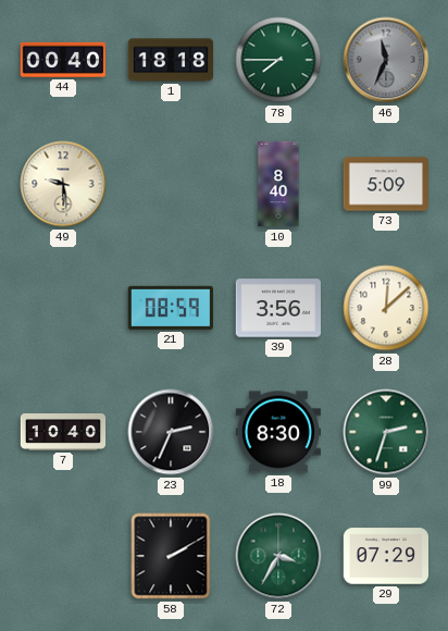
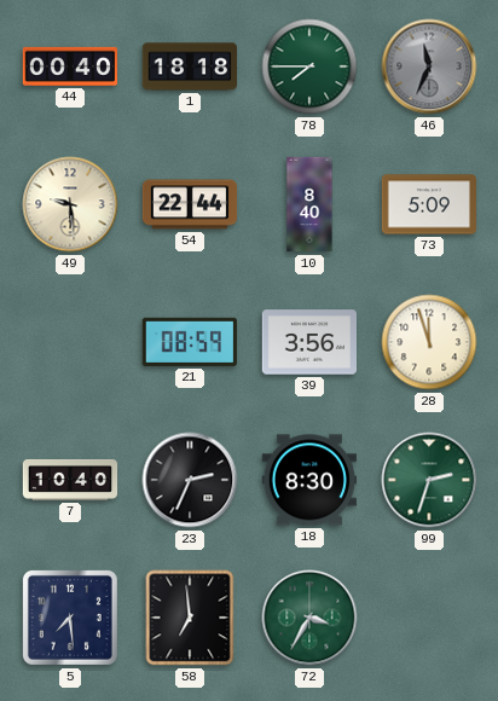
54: none -> 22:44
28: 12:08 -> 11:57
5: none -> 7:29
58: 2:10 -> 6:59
29: 07:29 -> none
